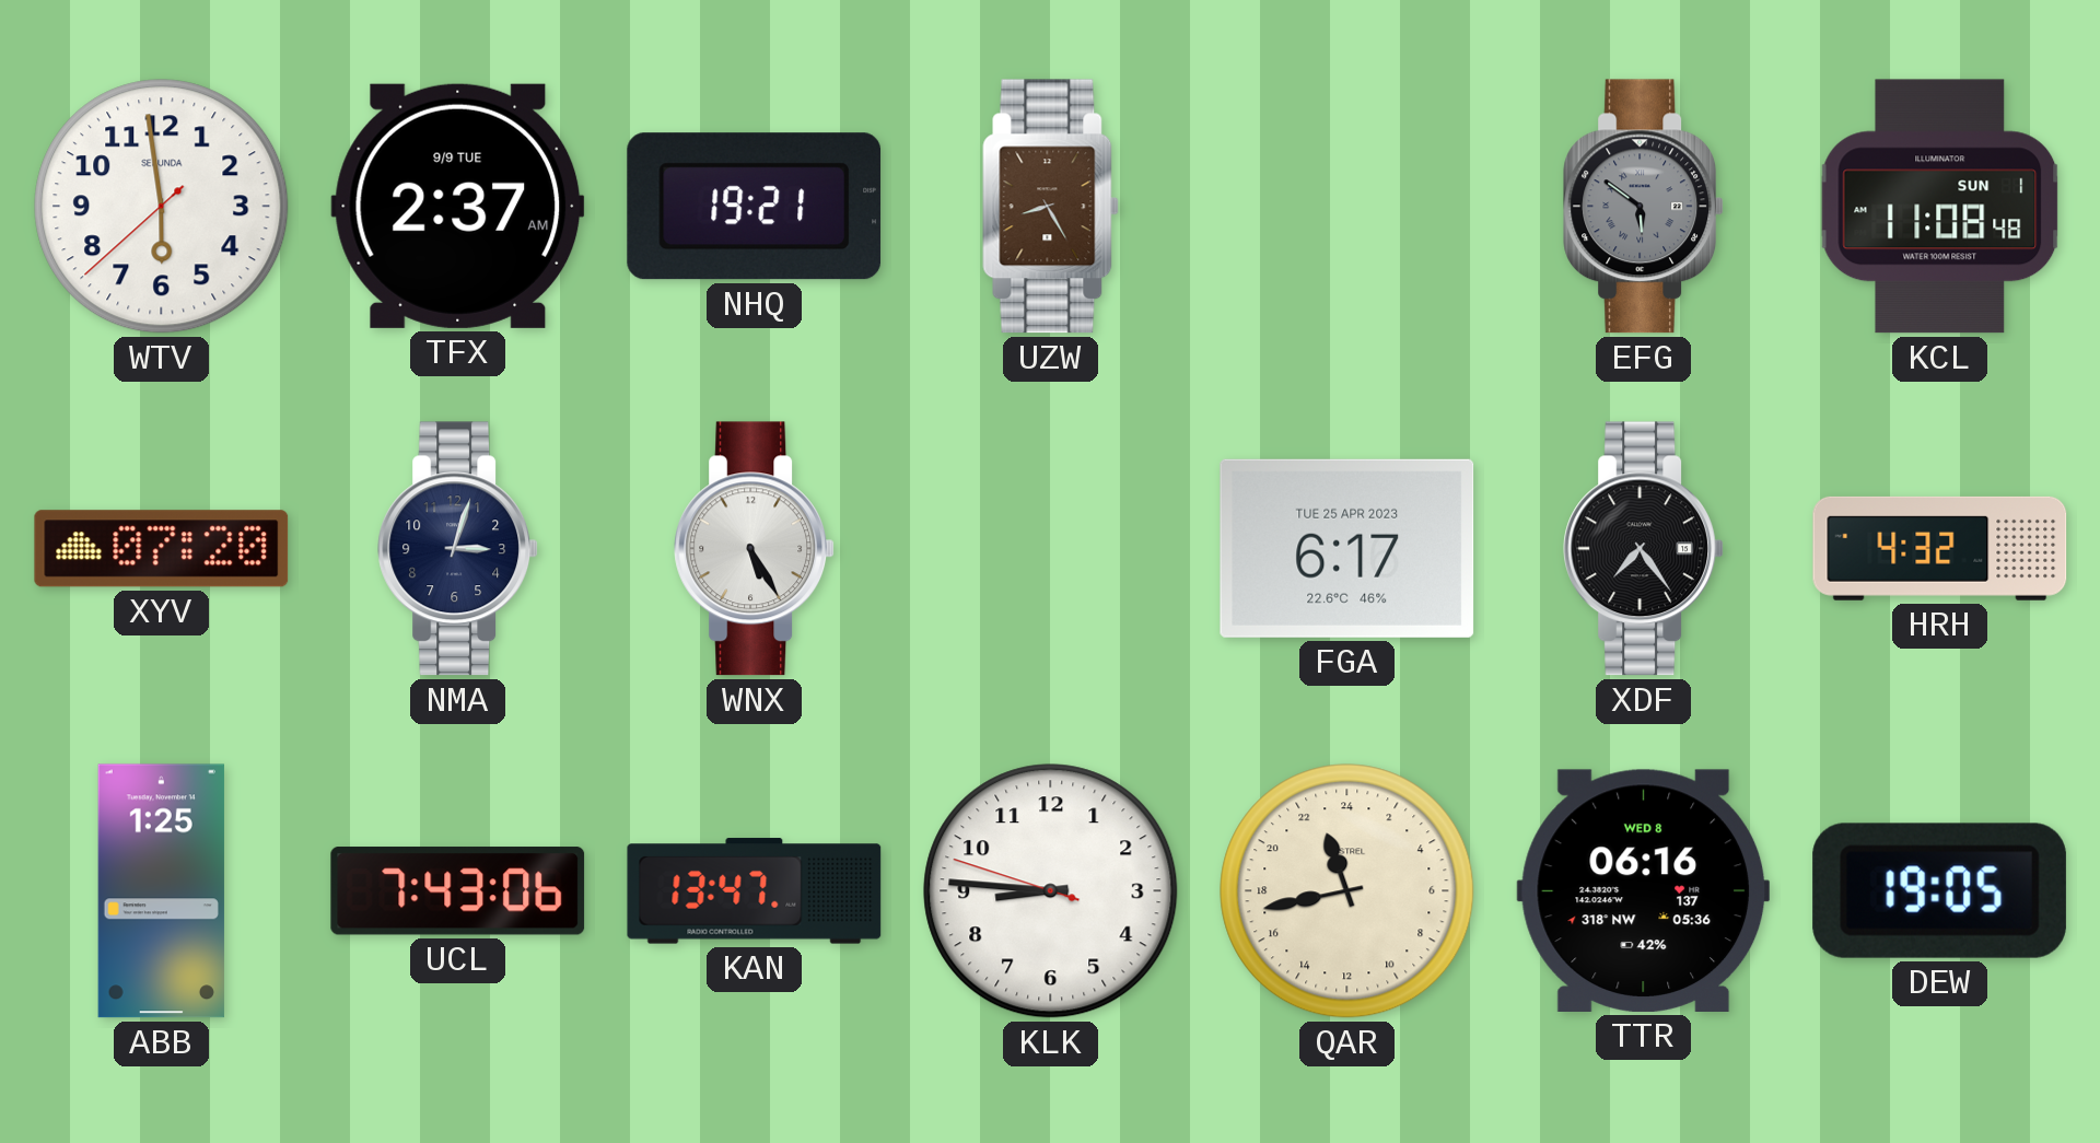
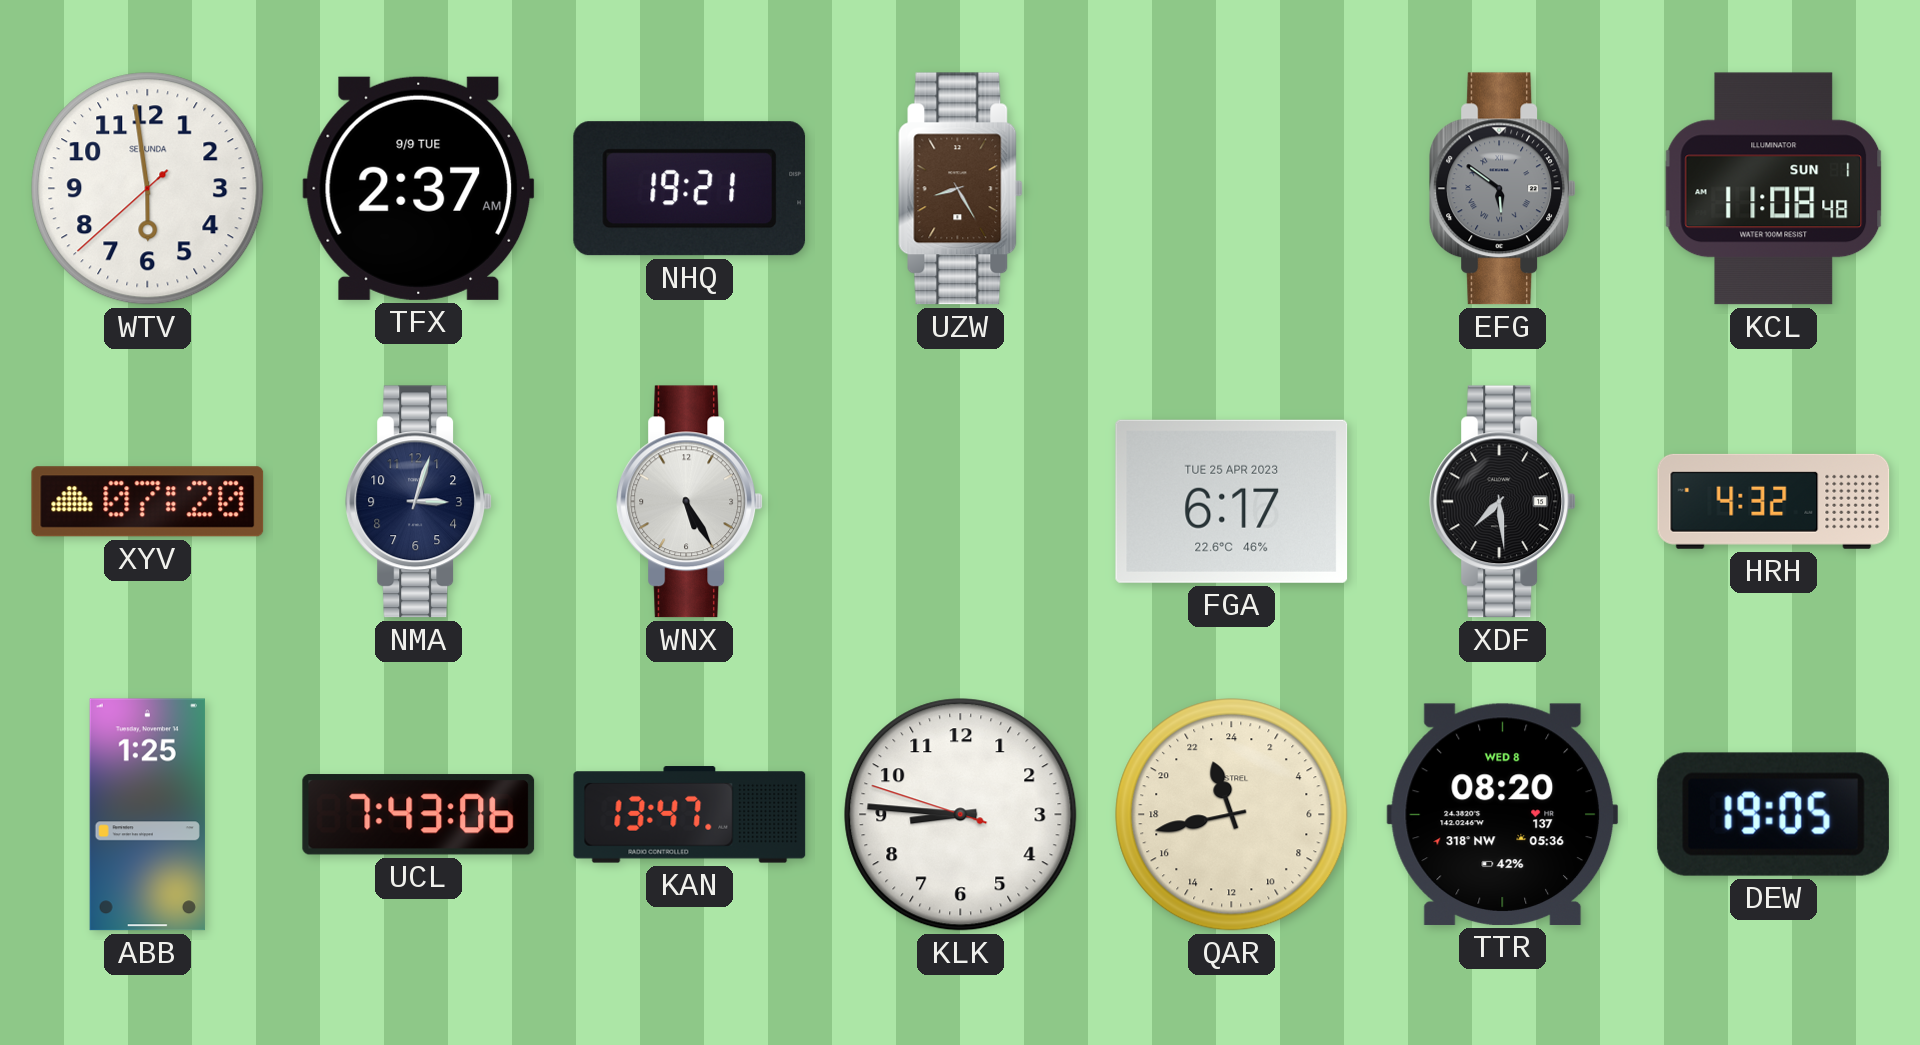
XDF: 7:24 -> 7:29
TTR: 06:16 -> 08:20
